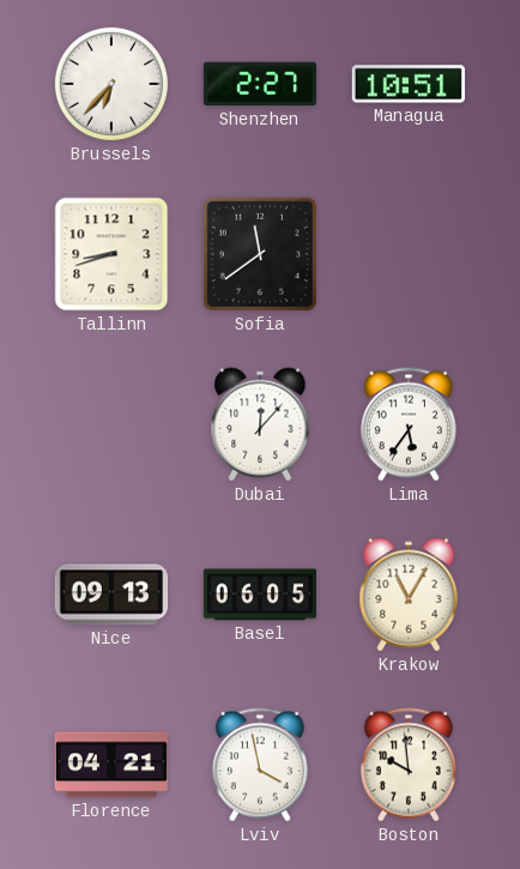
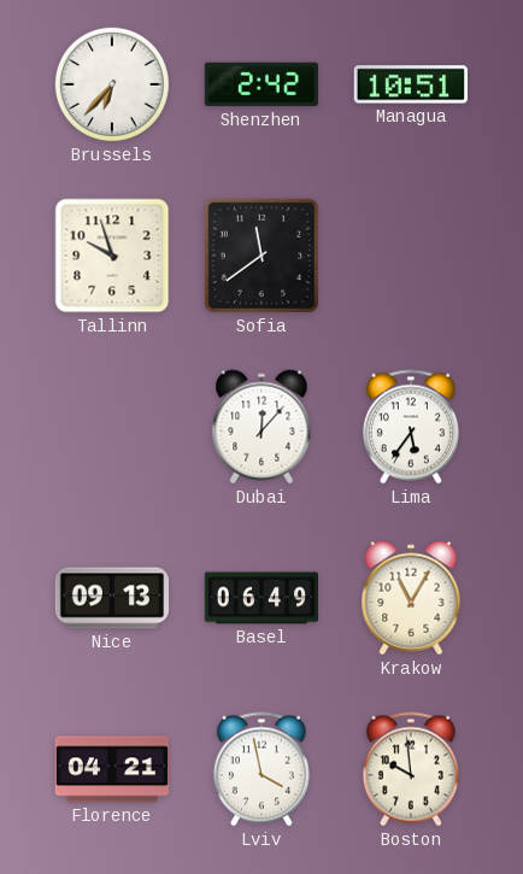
Shenzhen: 2:27 -> 2:42
Tallinn: 8:42 -> 9:57
Basel: 06:05 -> 06:49
